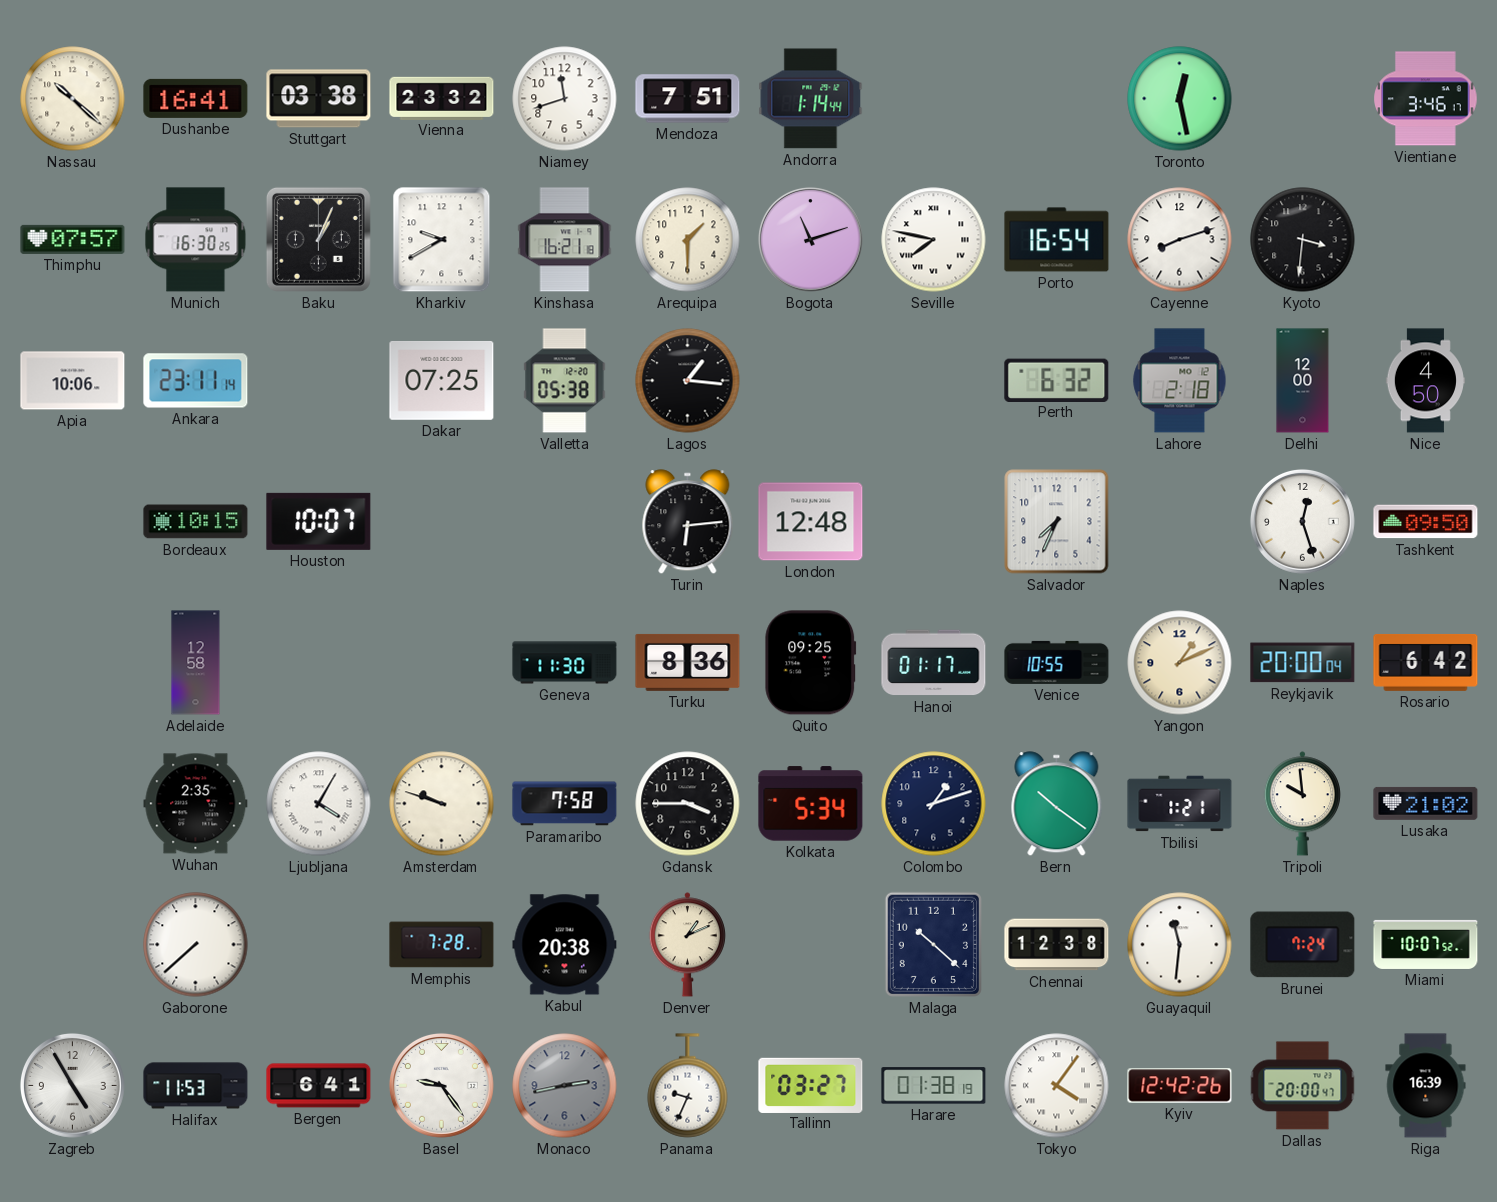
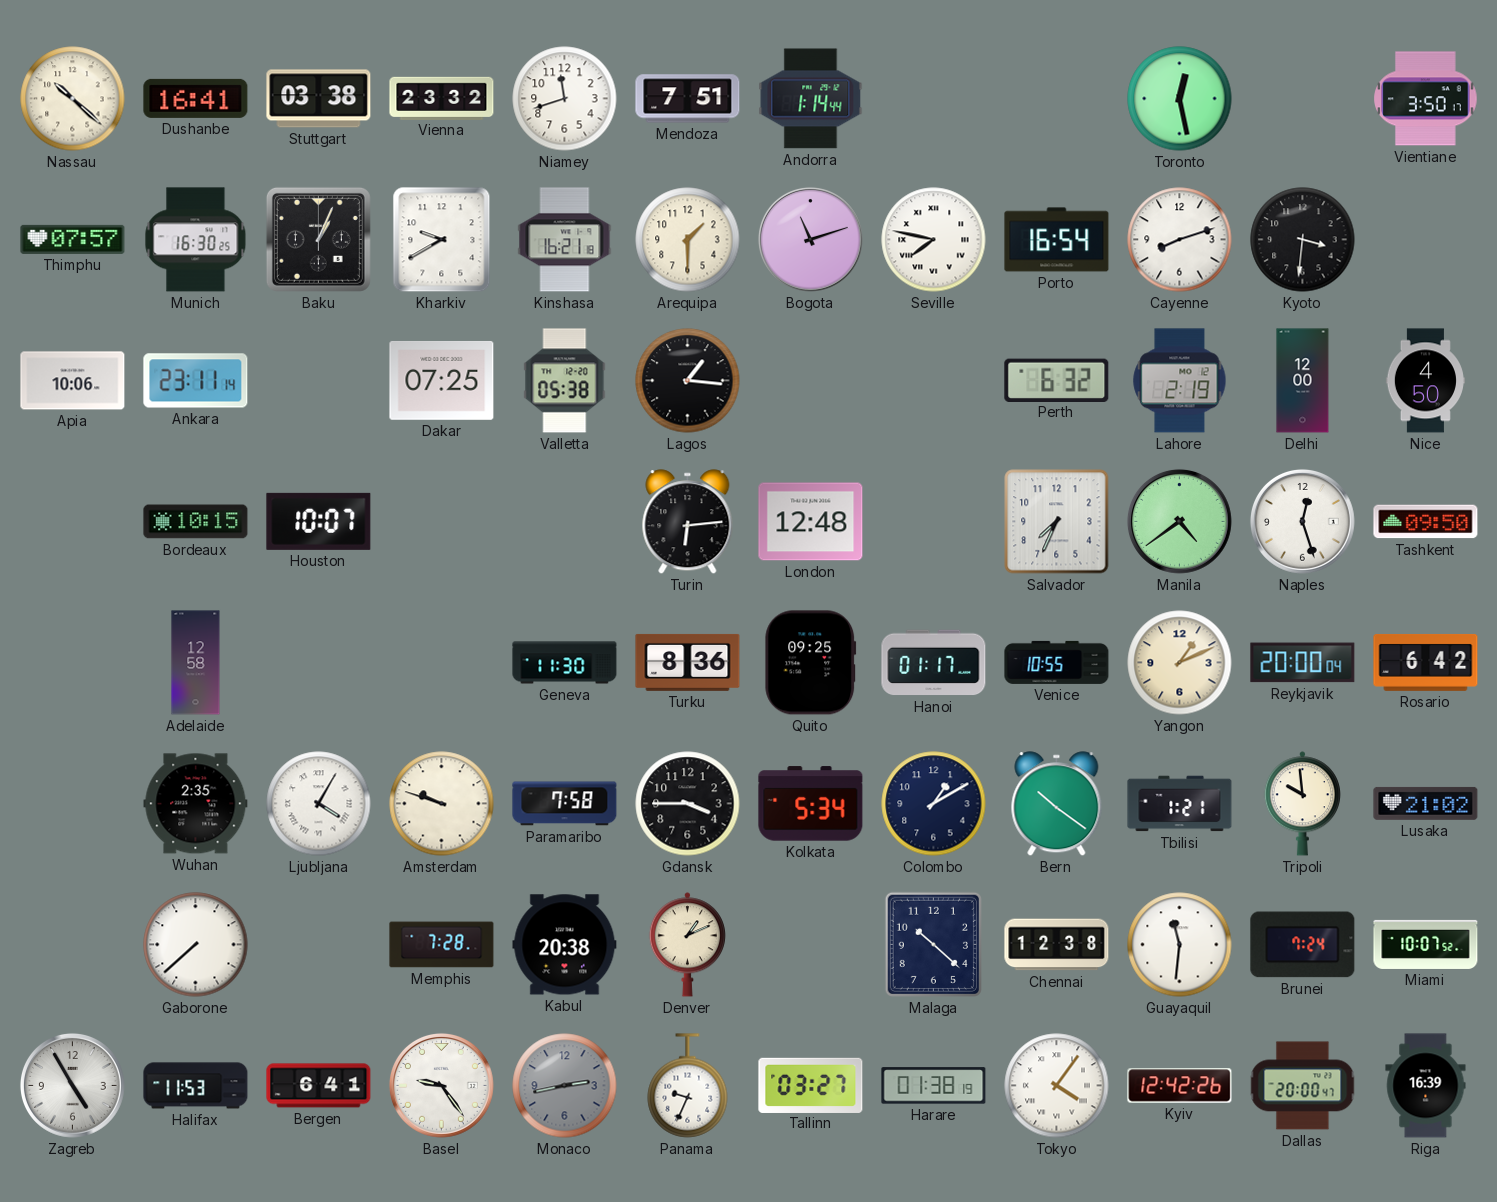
Vientiane: 3:46 -> 3:50
Lahore: 2:18 -> 2:19
Manila: none -> 4:39
Colombo: 1:12 -> 1:10
